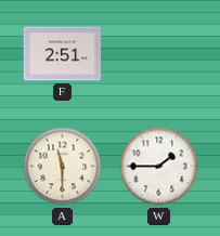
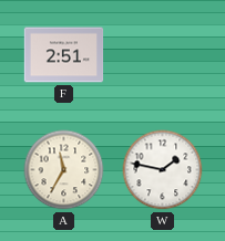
A: 11:30 -> 11:35
W: 1:45 -> 1:47
